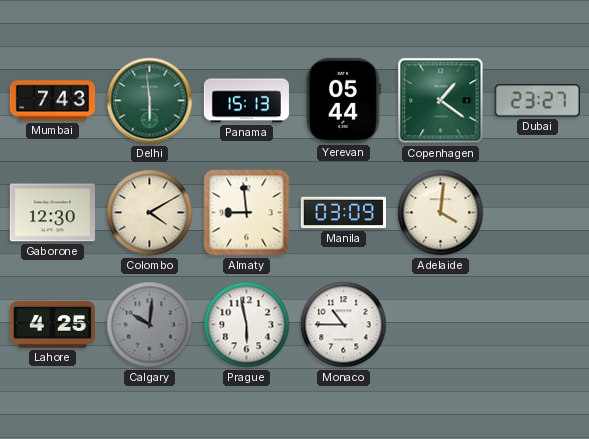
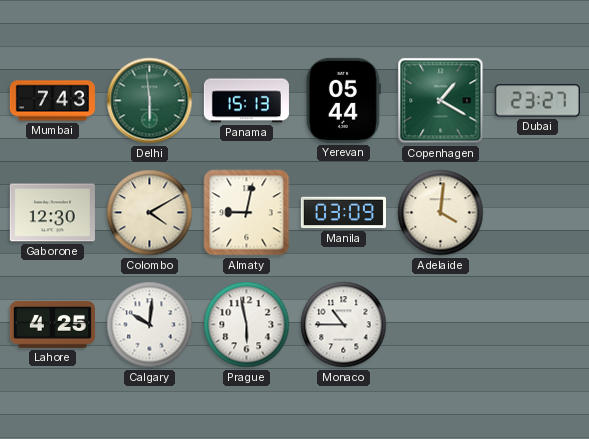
Copenhagen: 1:21 -> 1:20
Almaty: 8:59 -> 9:02
Calgary dial: grey -> white
